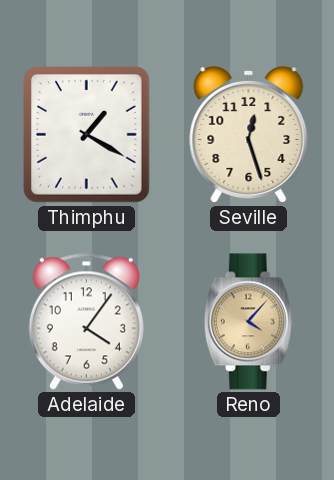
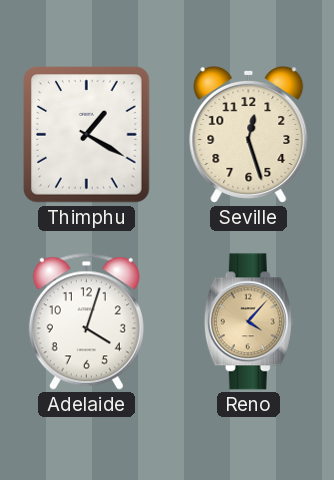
Adelaide: 4:06 -> 4:03
